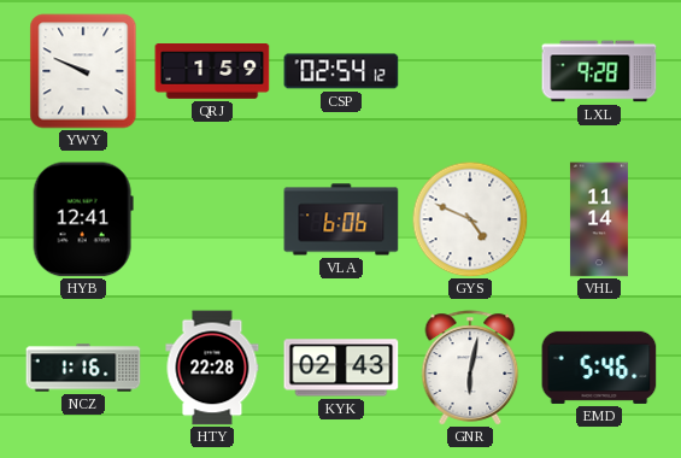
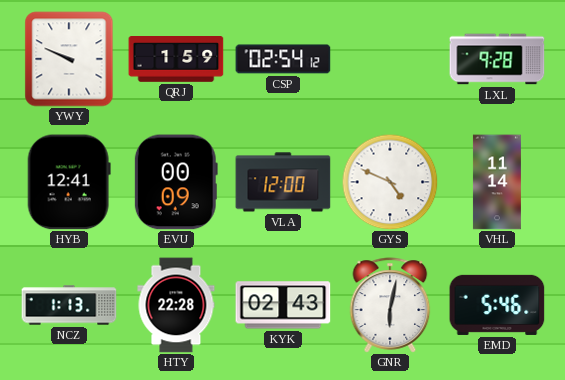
EVU: none -> 00:09
VLA: 6:06 -> 12:00
NCZ: 1:16 -> 1:13
